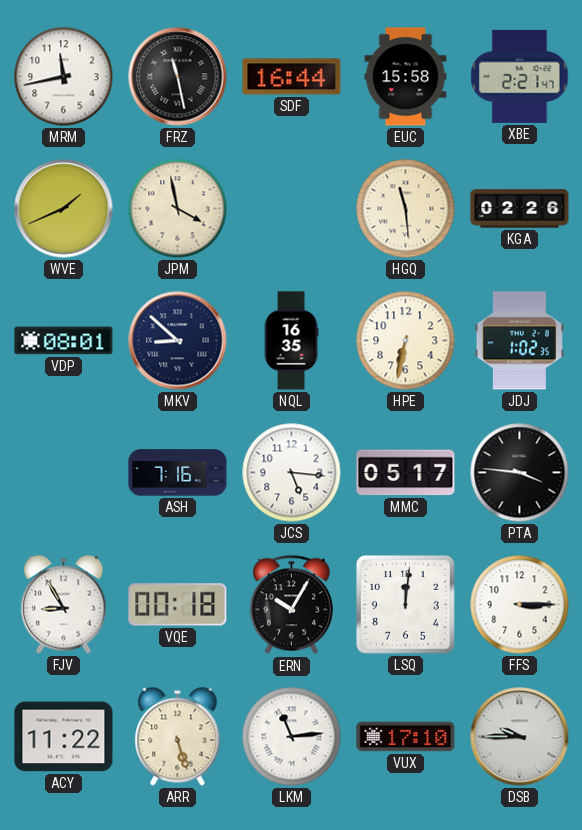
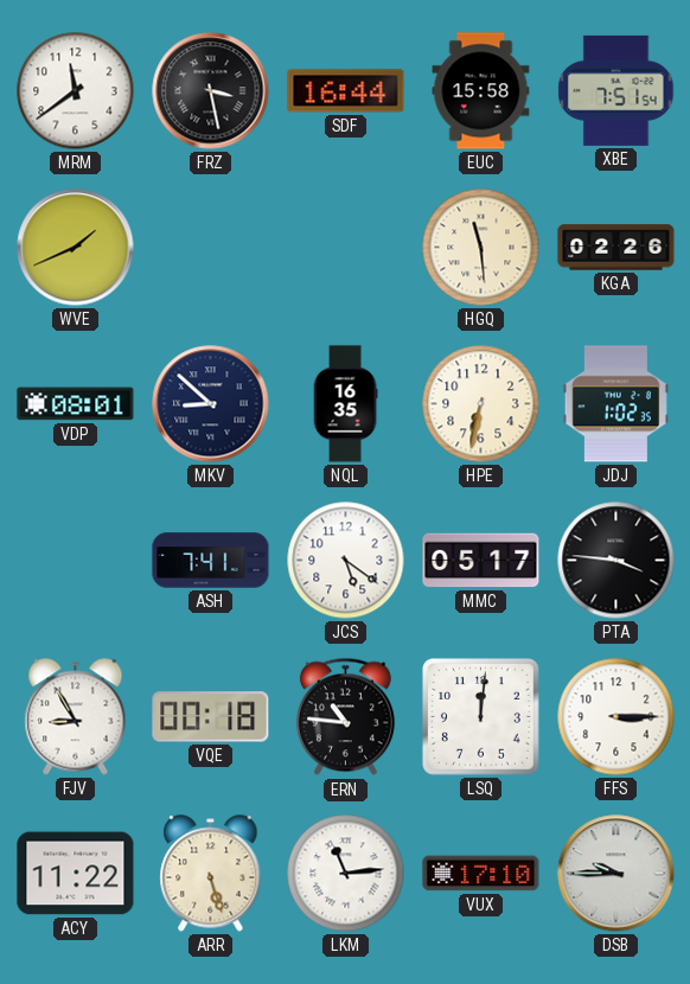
MRM: 11:43 -> 11:39
FRZ: 11:28 -> 3:28
XBE: 2:21 -> 7:51
JPM: 3:58 -> none
ASH: 7:16 -> 7:41
JCS: 5:16 -> 5:21
ERN: 10:05 -> 10:46
